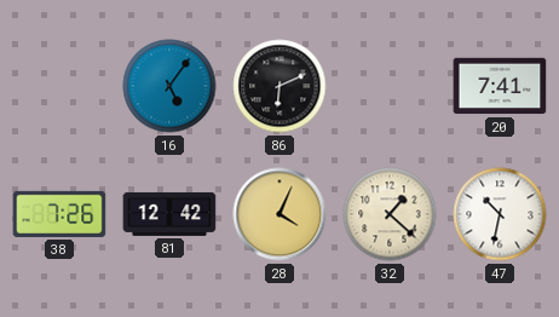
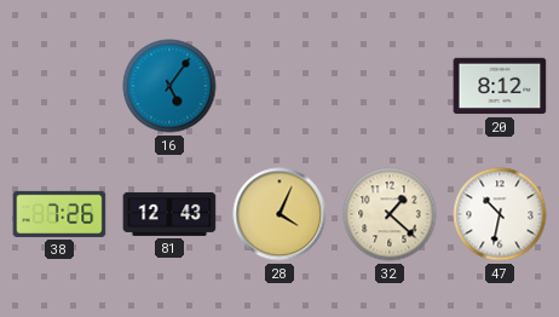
86: 6:11 -> none
20: 7:41 -> 8:12
81: 12:42 -> 12:43
